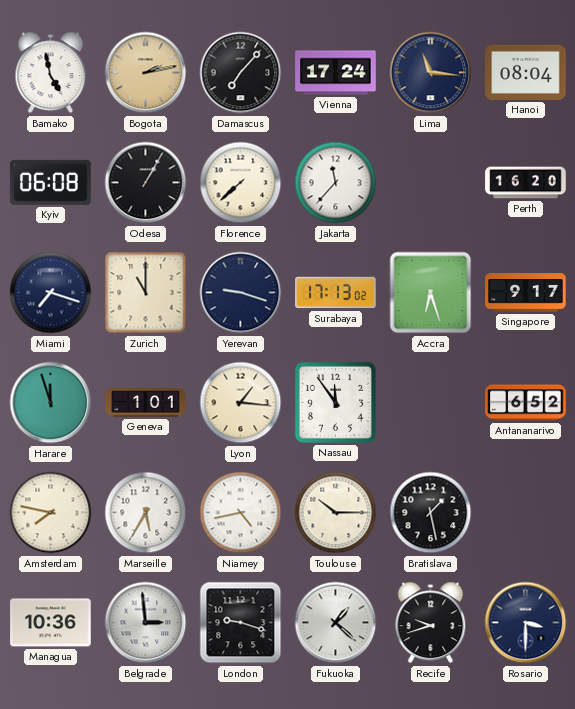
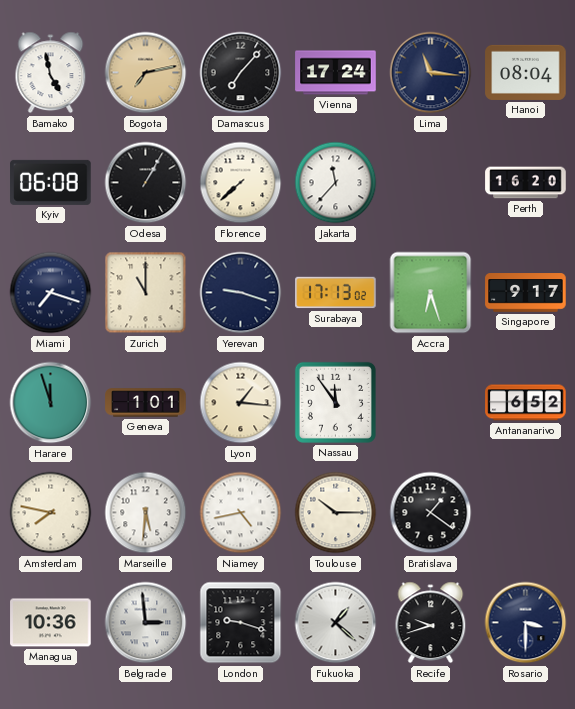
Bogota: 2:13 -> 7:13
Marseille: 5:35 -> 5:31
Bratislava: 1:28 -> 1:21
